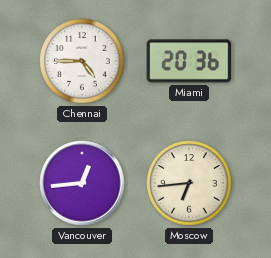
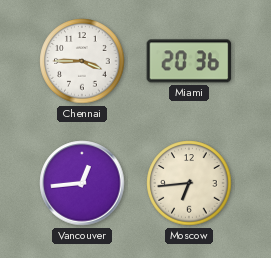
Chennai: 4:45 -> 3:45
